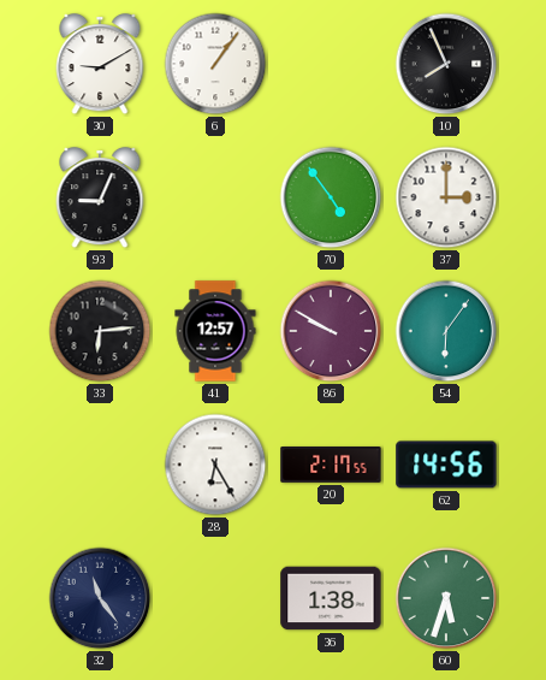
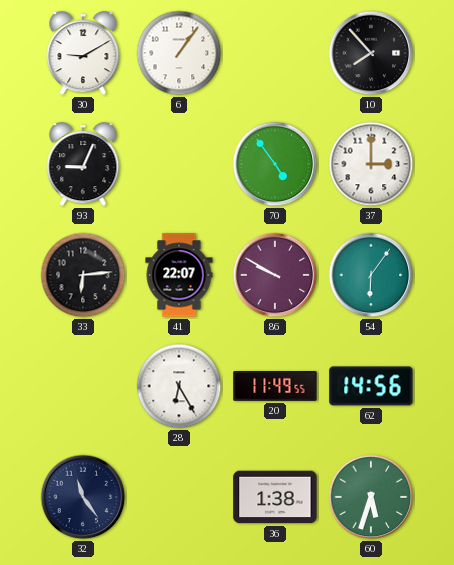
10: 7:56 -> 7:53
41: 12:57 -> 22:07
20: 2:17 -> 11:49
